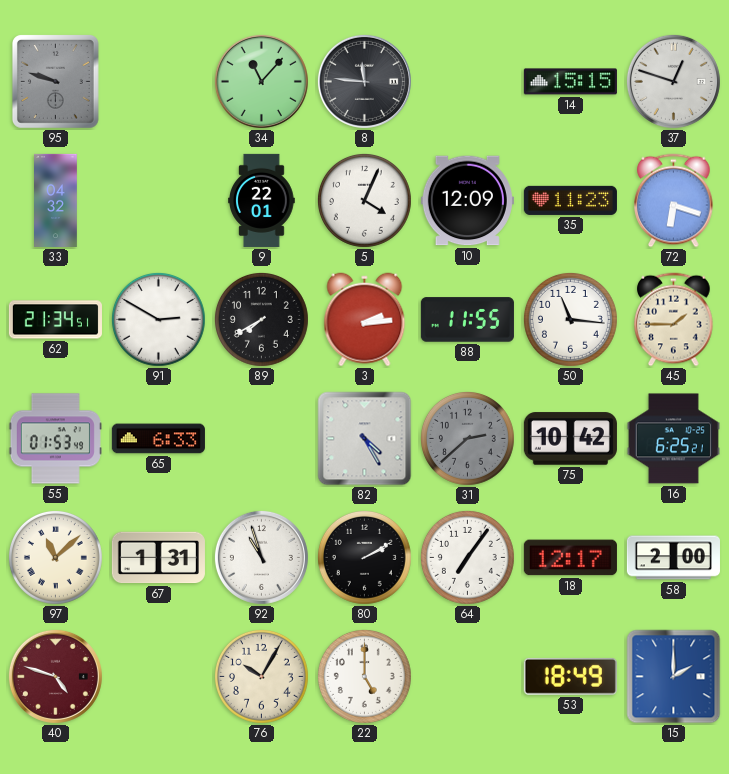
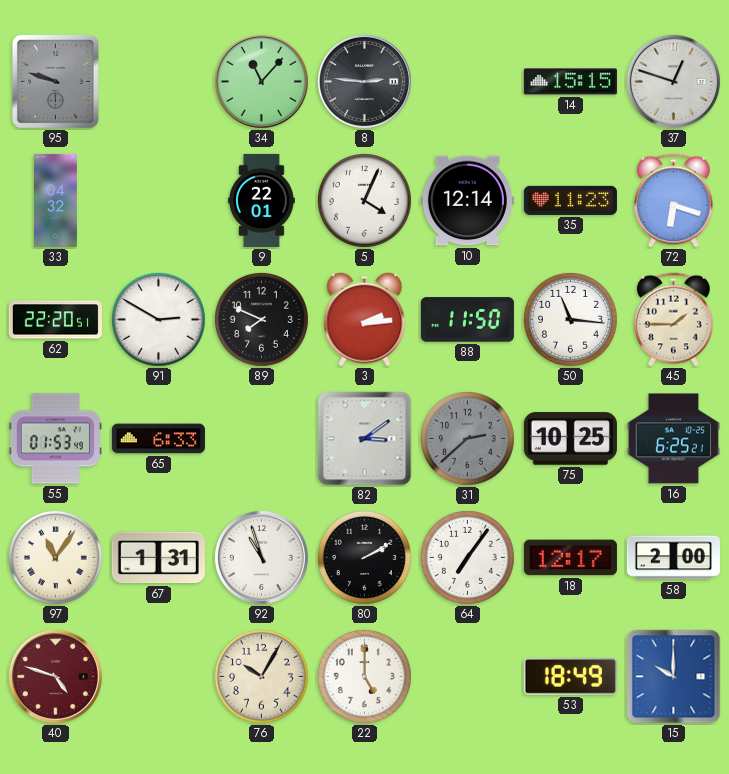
8: 11:46 -> 2:46
10: 12:09 -> 12:14
62: 21:34 -> 22:20
89: 7:40 -> 7:49
88: 11:55 -> 11:50
82: 4:25 -> 3:09
75: 10:42 -> 10:25
97: 11:08 -> 11:06
15: 2:00 -> 10:00
